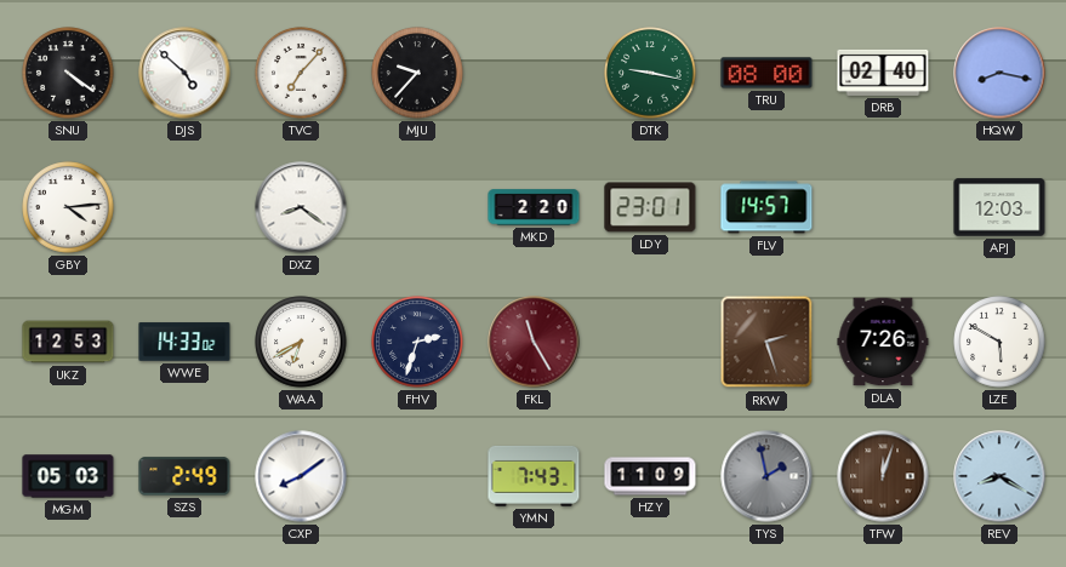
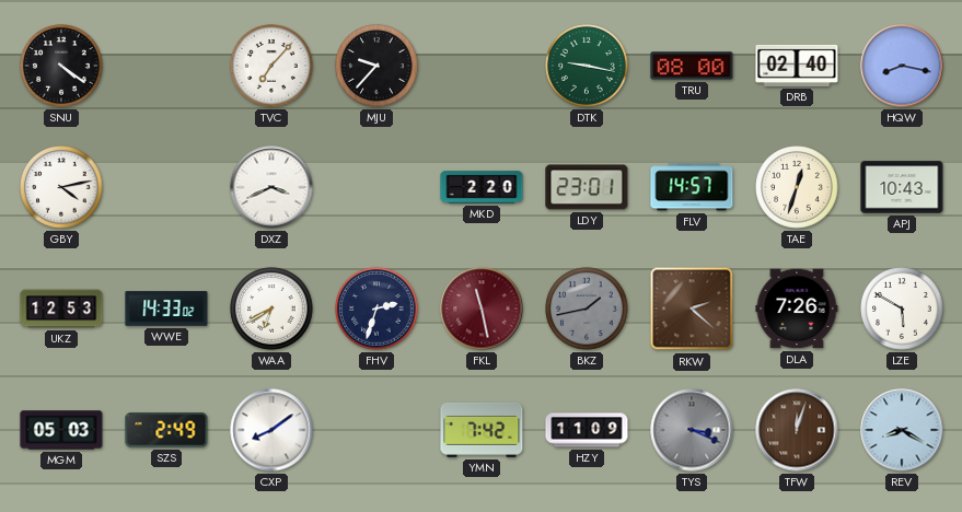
DJS: 4:52 -> none
GBY: 4:14 -> 4:13
DXZ: 8:21 -> 3:41
TAE: none -> 12:33
APJ: 12:03 -> 10:43
FKL: 11:25 -> 11:28
BKZ: none -> 1:43
RKW: 2:27 -> 2:22
YMN: 7:43 -> 7:42
TYS: 1:58 -> 3:19
